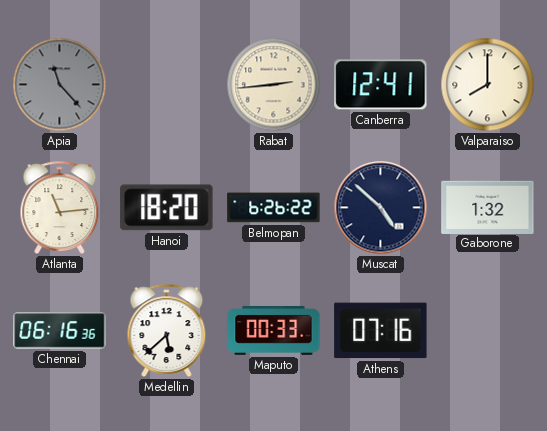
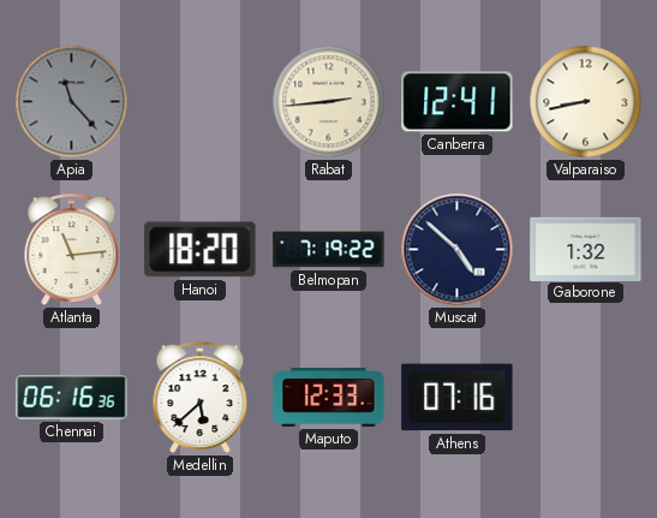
Valparaiso: 8:00 -> 8:43
Belmopan: 6:26 -> 7:19
Maputo: 00:33 -> 12:33
